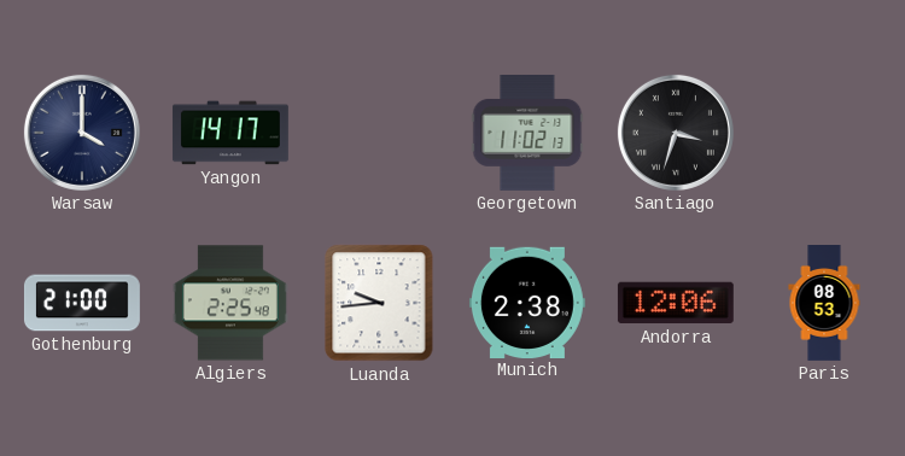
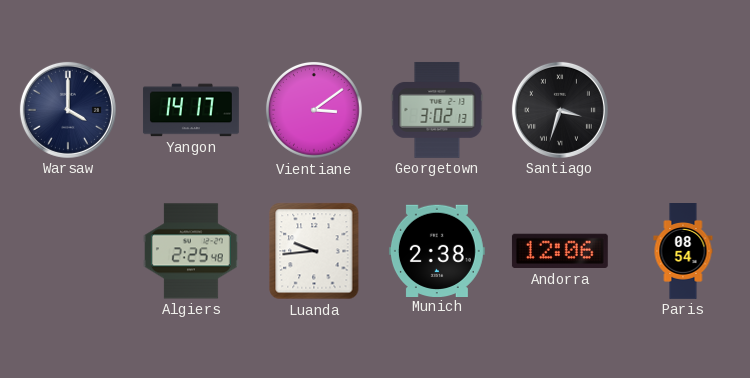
Vientiane: none -> 3:09
Georgetown: 11:02 -> 3:02
Gothenburg: 21:00 -> none
Paris: 08:53 -> 08:54
